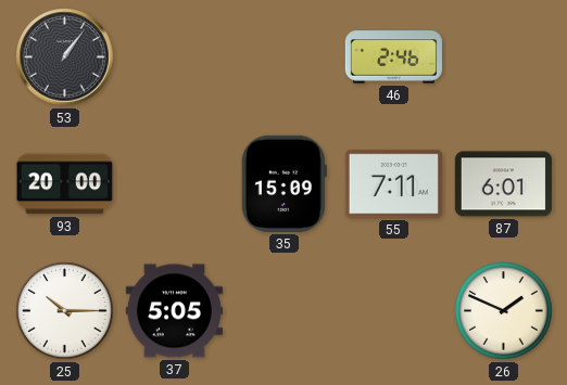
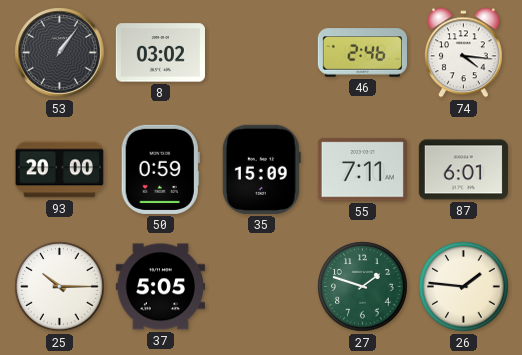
8: none -> 03:02
74: none -> 4:16
50: none -> 0:59
27: none -> 1:48
26: 1:49 -> 1:46
